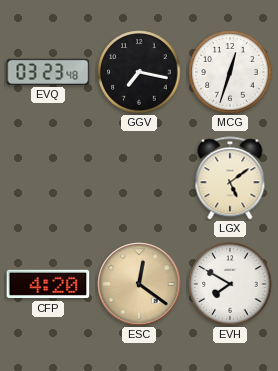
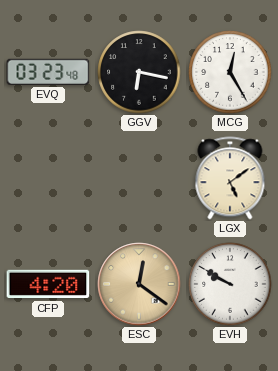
GGV: 7:17 -> 6:17
MCG: 12:33 -> 12:25
EVH: 7:50 -> 9:50
